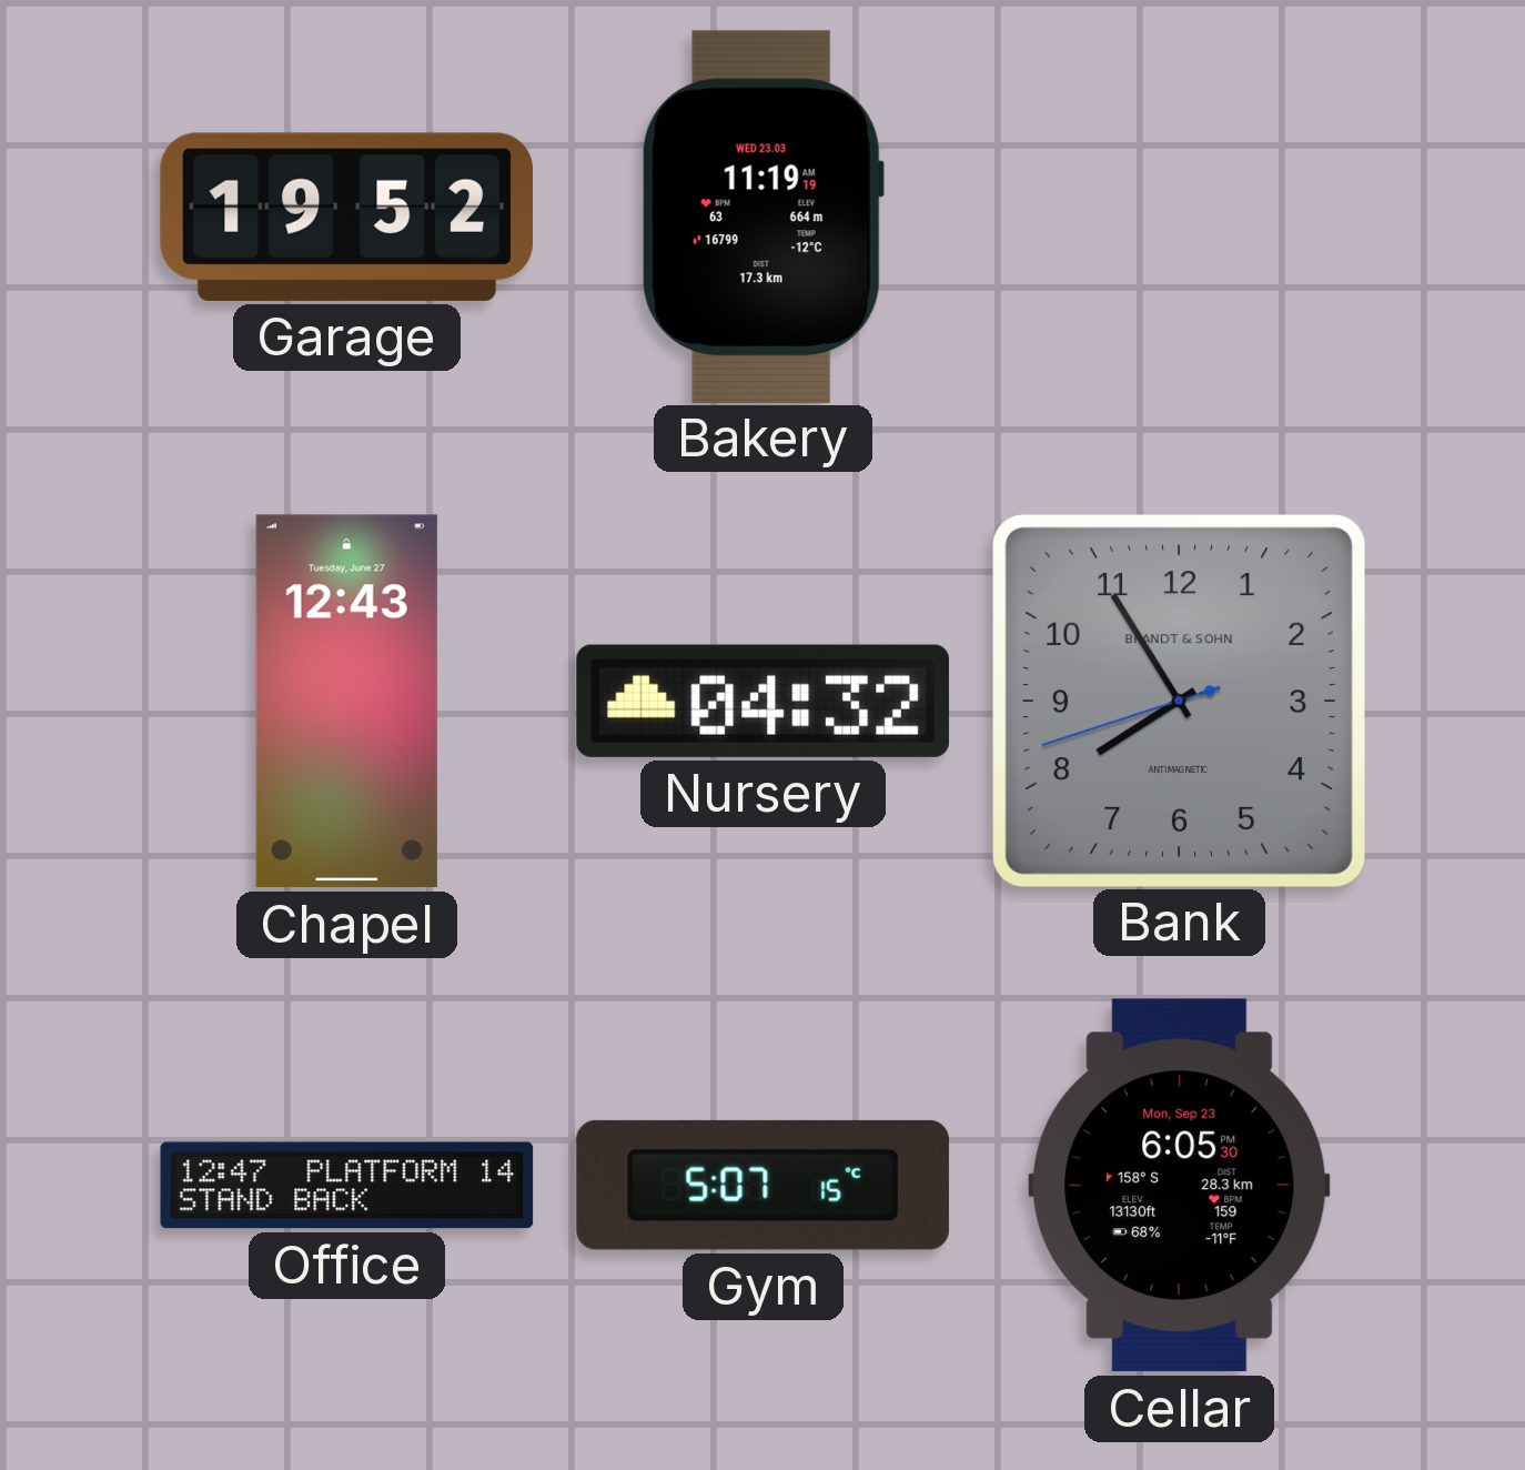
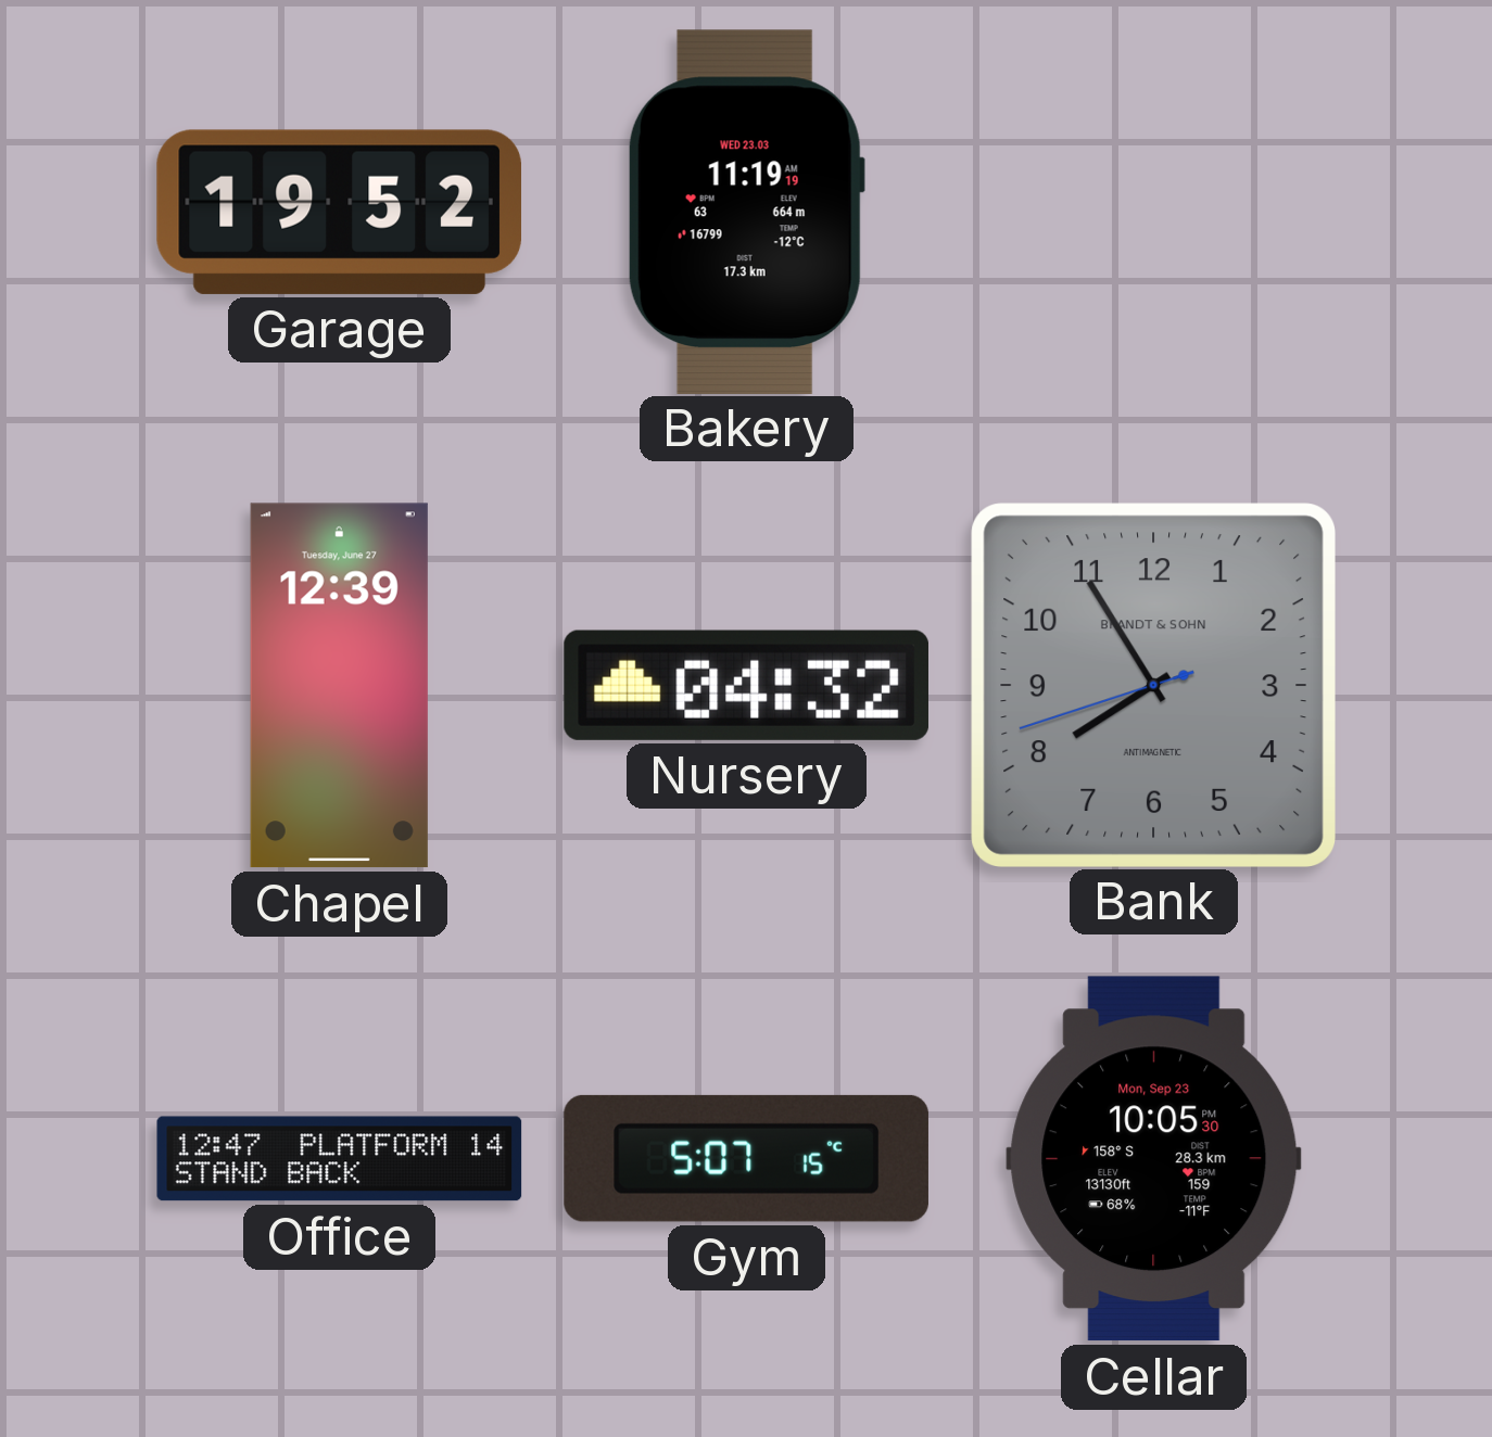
Chapel: 12:43 -> 12:39
Cellar: 6:05 -> 10:05
